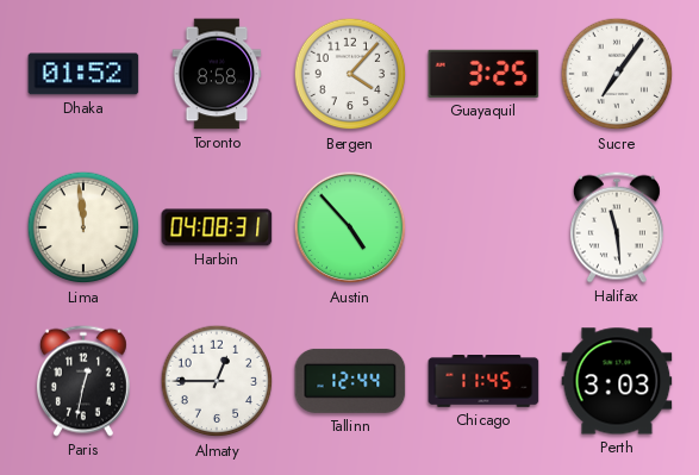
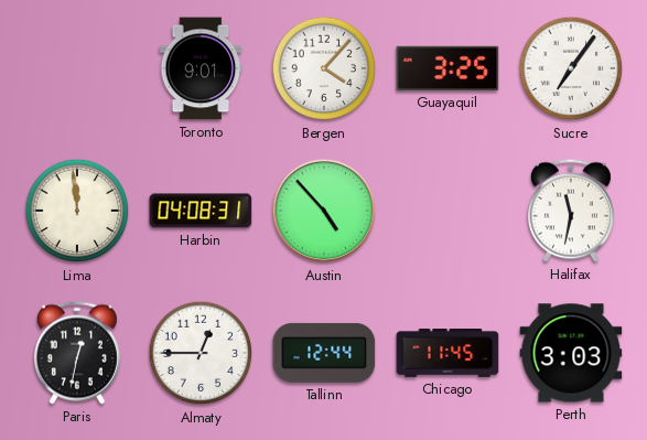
Dhaka: 01:52 -> none
Toronto: 8:58 -> 9:01
Halifax: 11:29 -> 11:32
